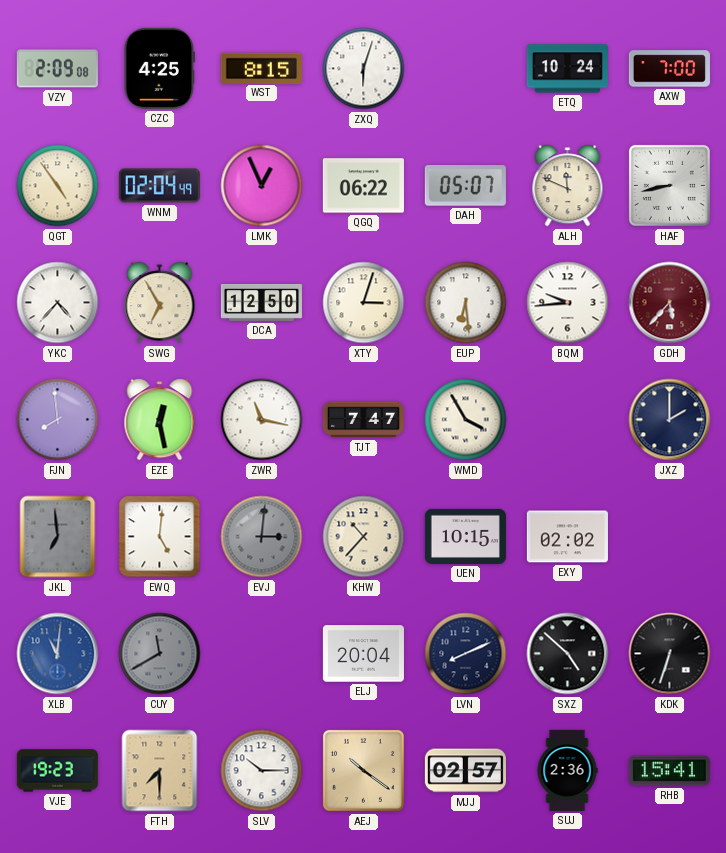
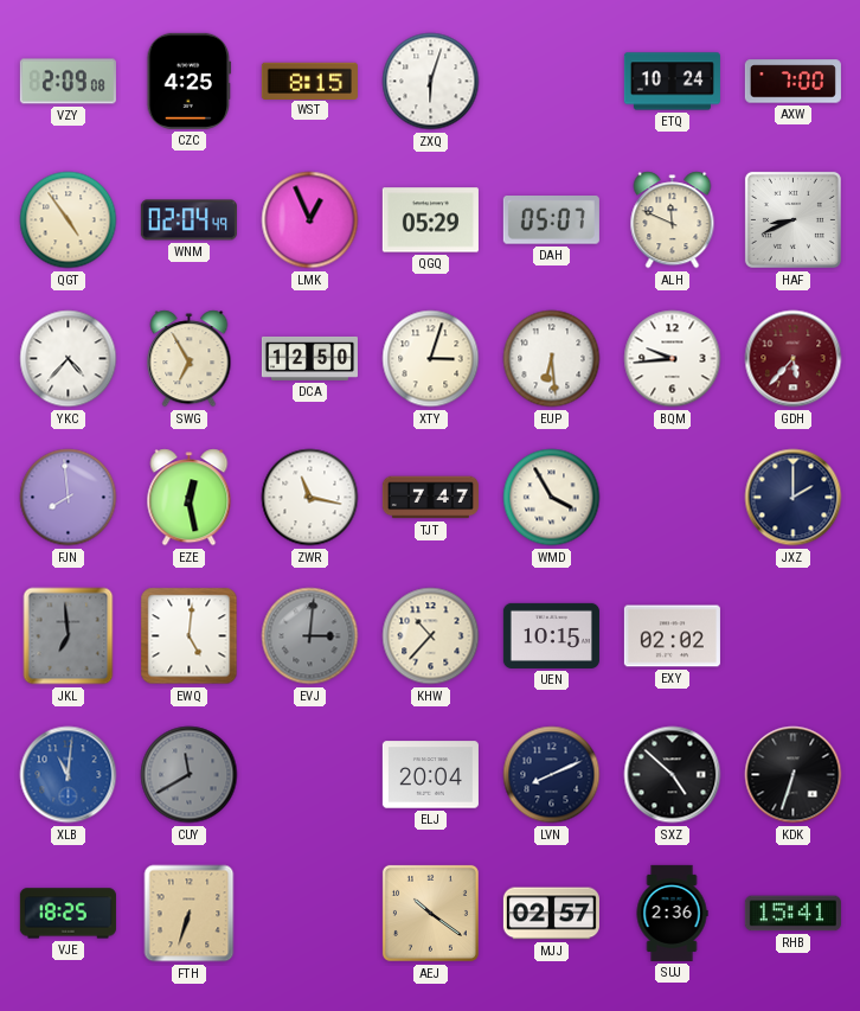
QGQ: 06:22 -> 05:29
HAF: 8:43 -> 8:41
VJE: 19:23 -> 18:25
FTH: 7:30 -> 6:33
SLV: 10:15 -> none
